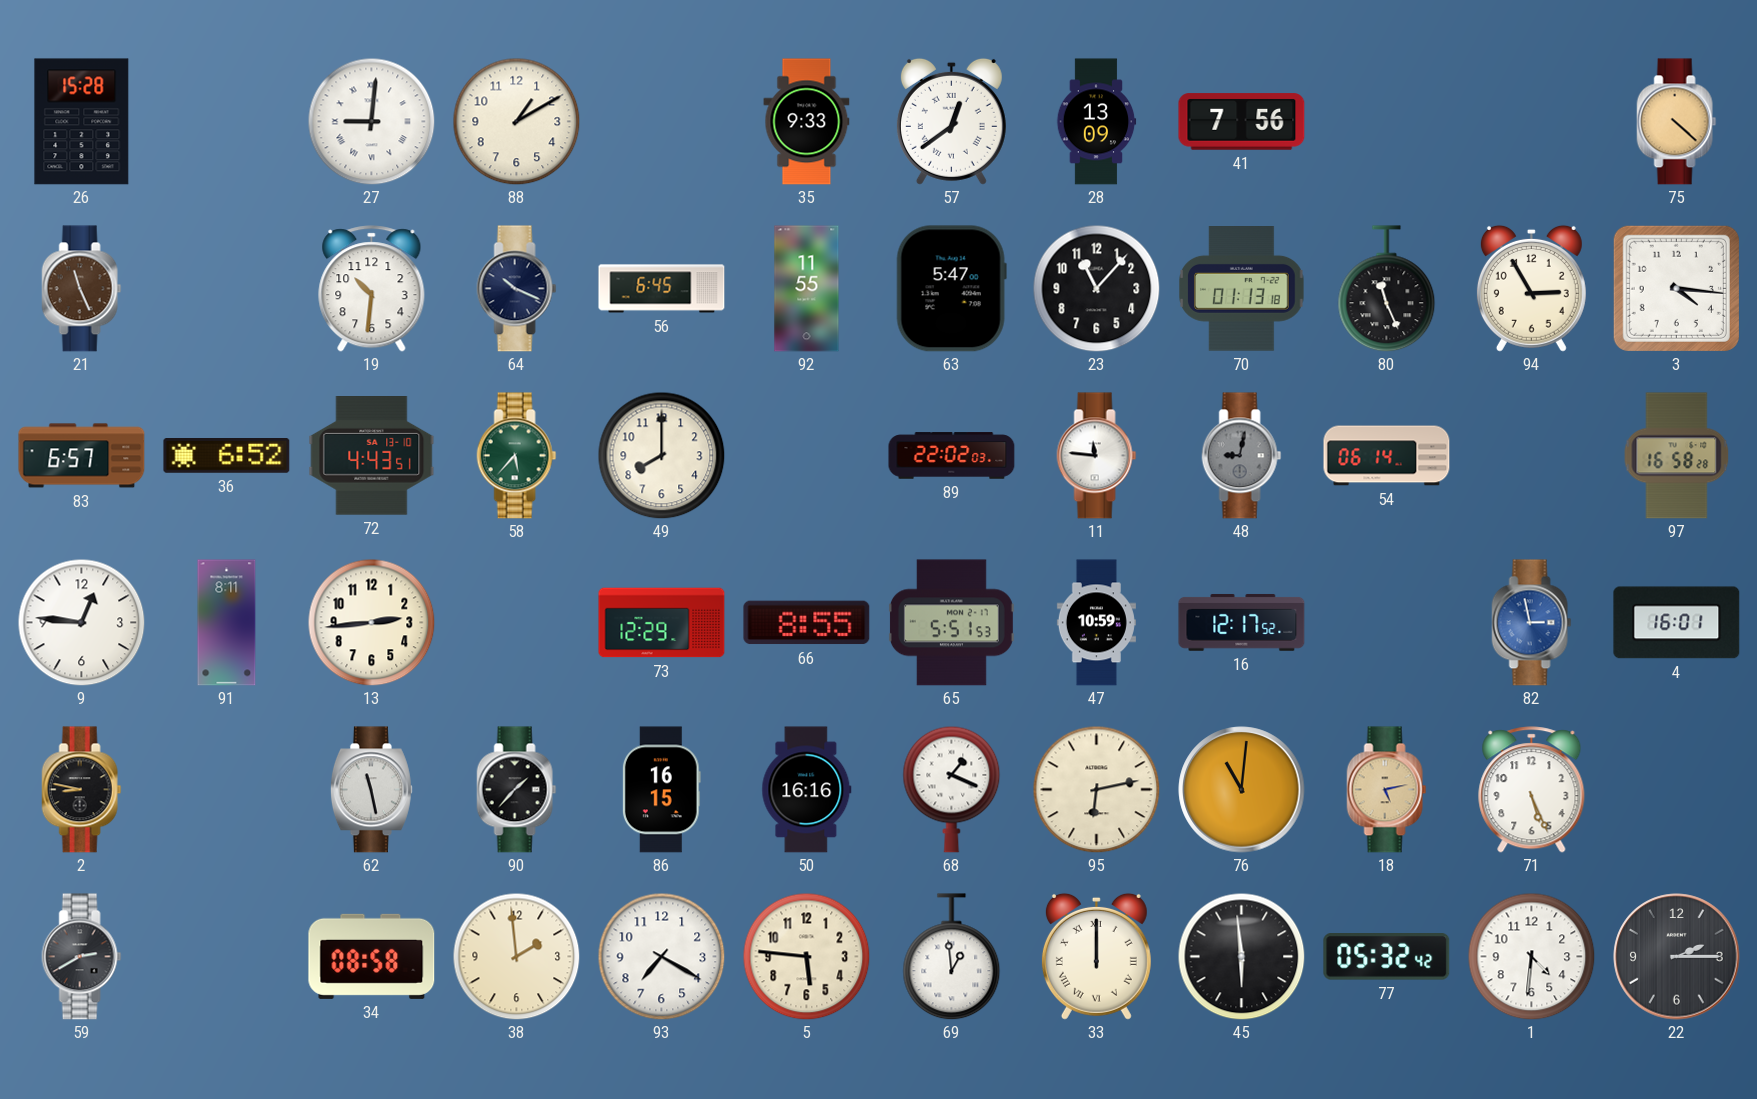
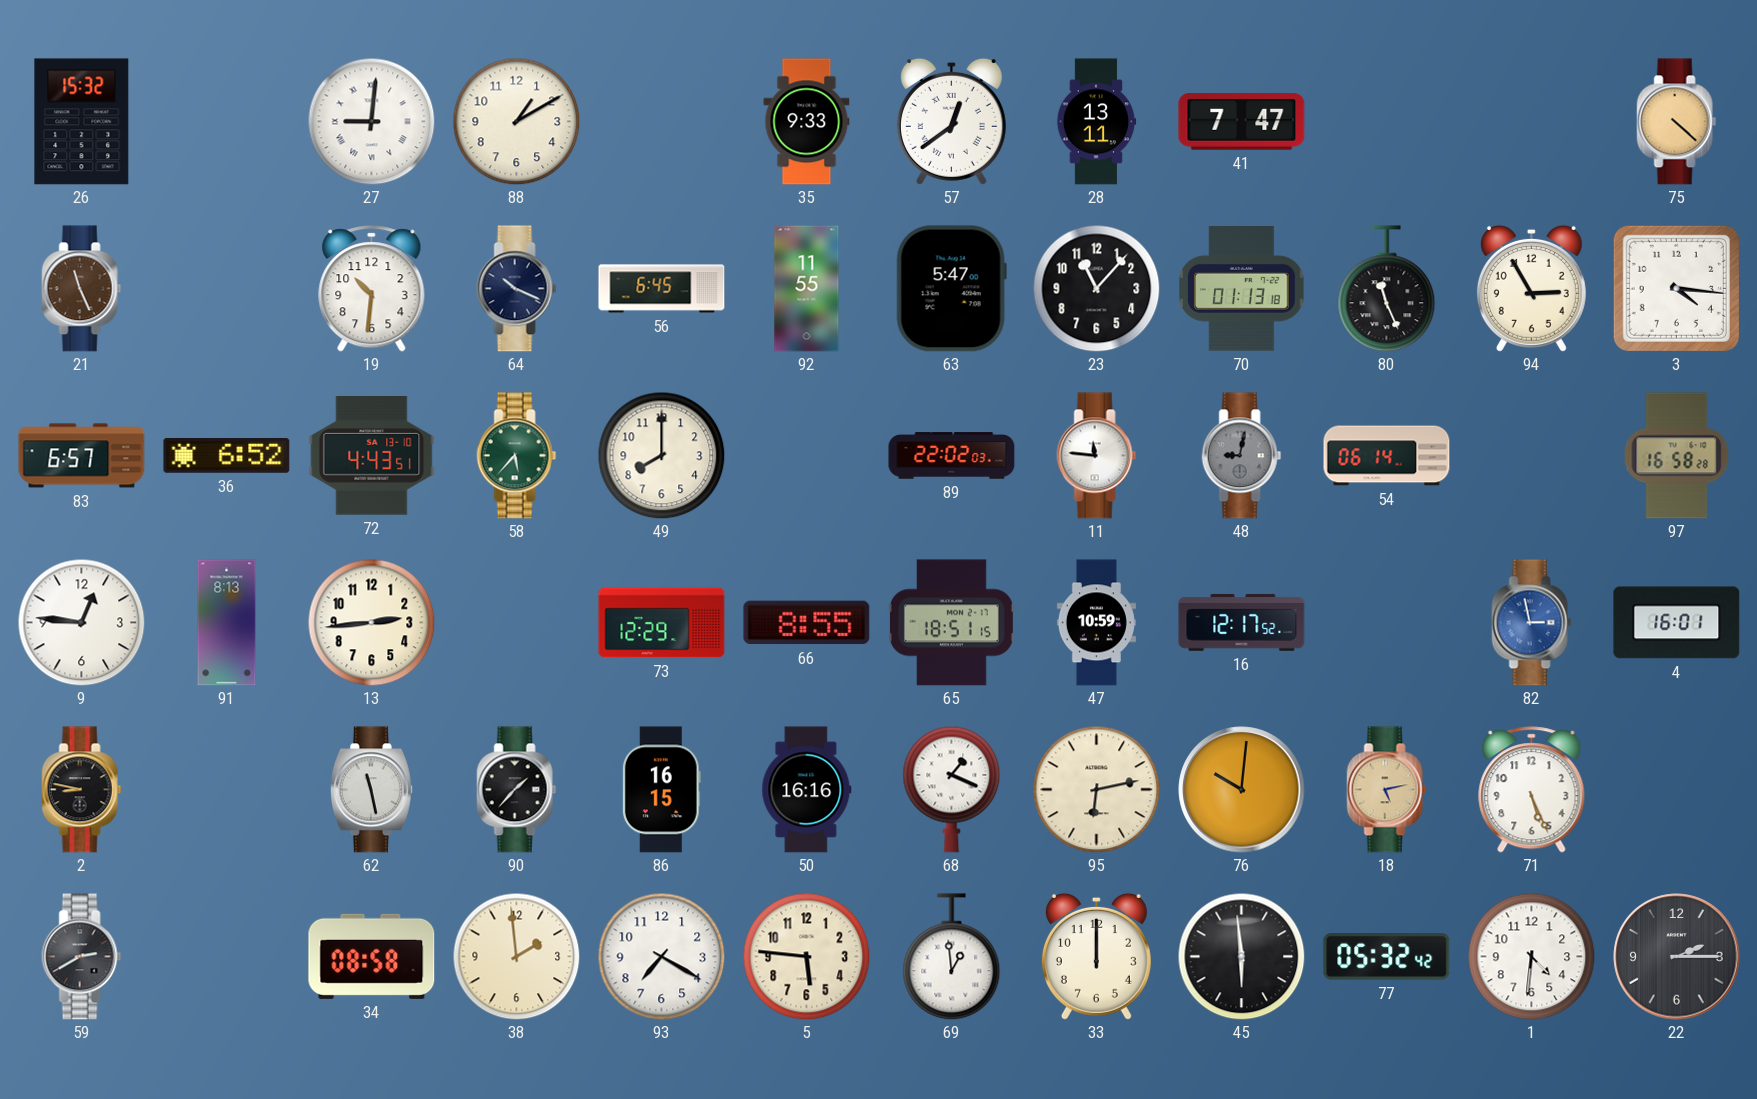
26: 15:28 -> 15:32
28: 13:09 -> 13:11
41: 7:56 -> 7:47
91: 8:11 -> 8:13
65: 5:51 -> 18:51
76: 11:01 -> 10:01
33 numerals: Roman -> Arabic
